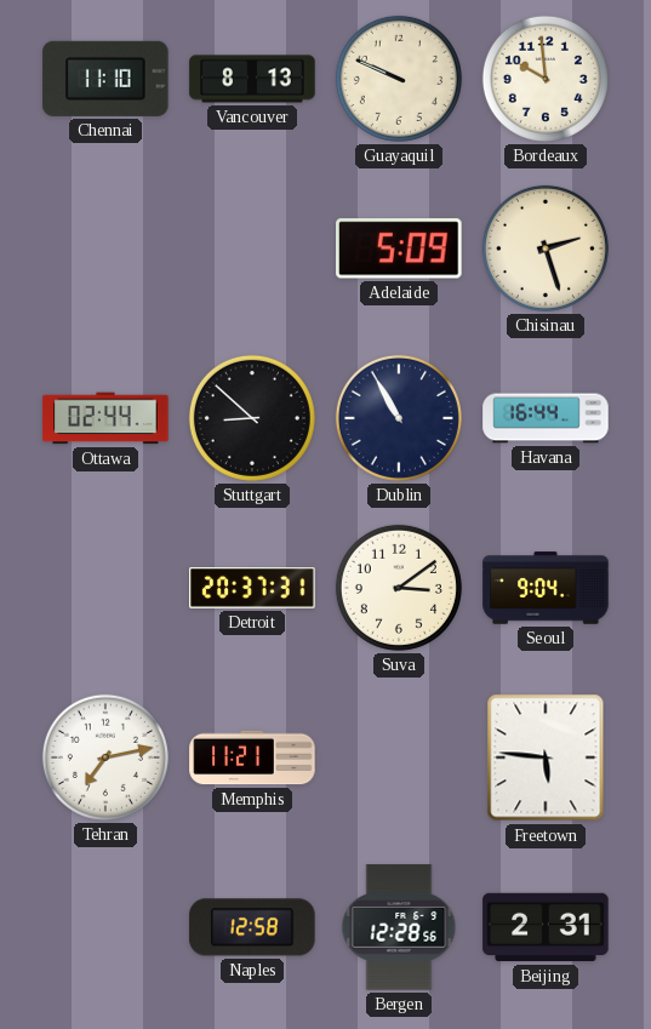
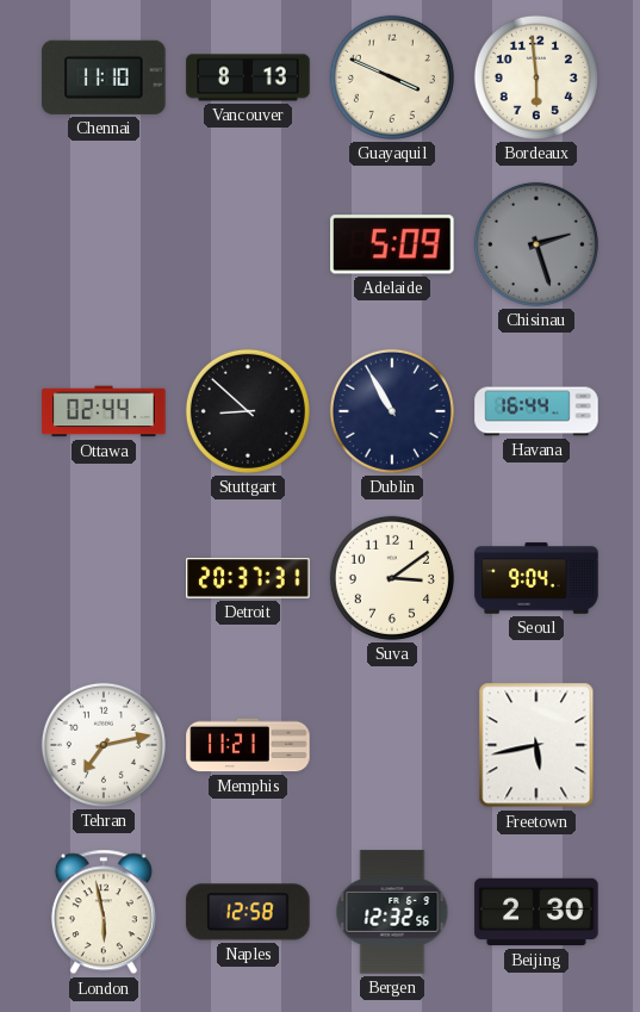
Guayaquil: 9:49 -> 3:49
Bordeaux: 9:59 -> 5:59
Chisinau dial: cream -> grey
Freetown: 5:46 -> 5:43
London: none -> 5:58
Bergen: 12:28 -> 12:32
Beijing: 2:31 -> 2:30
